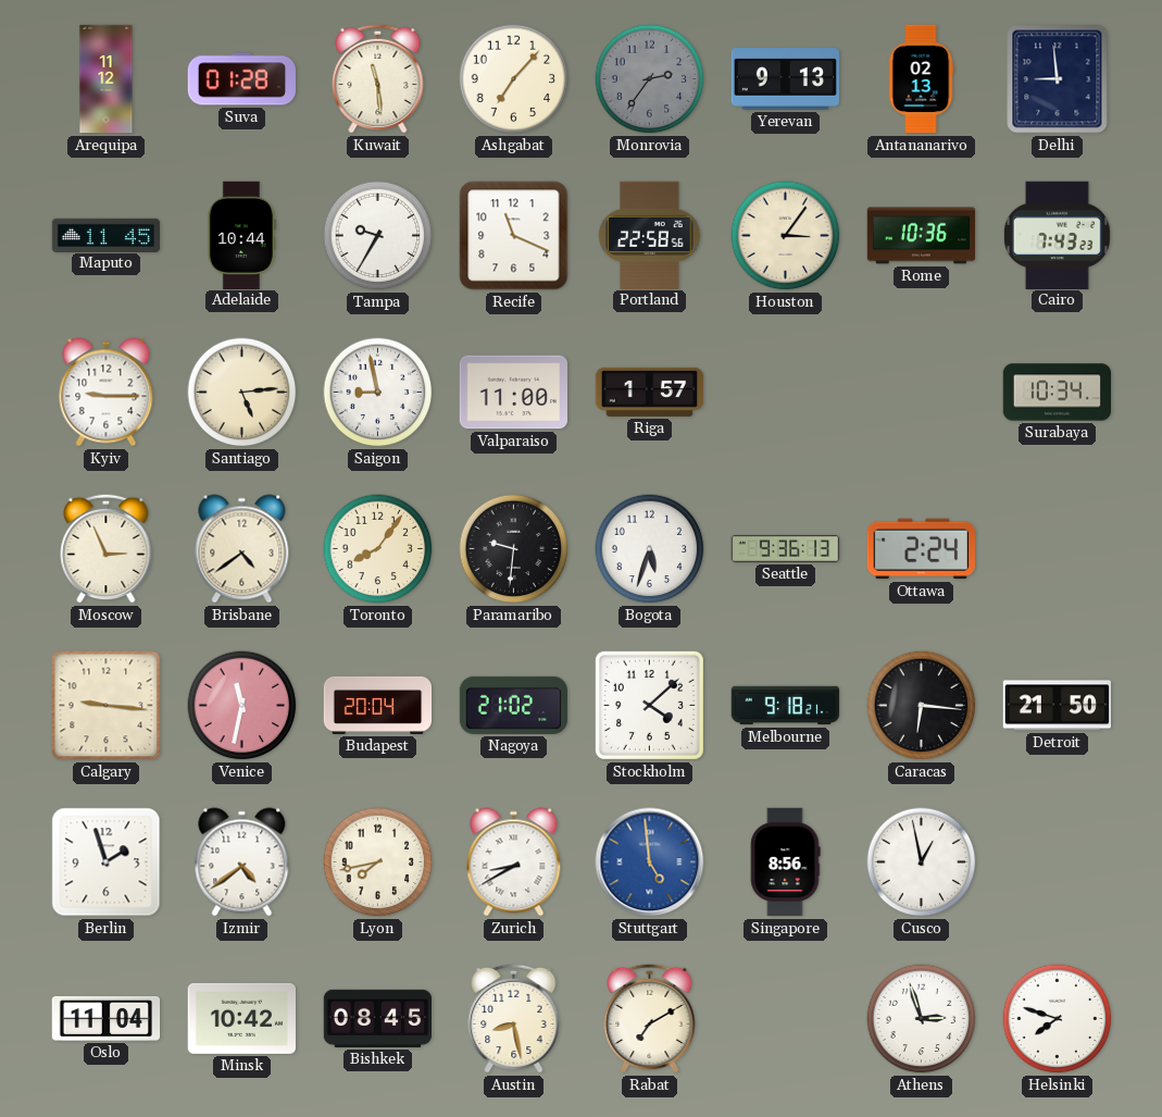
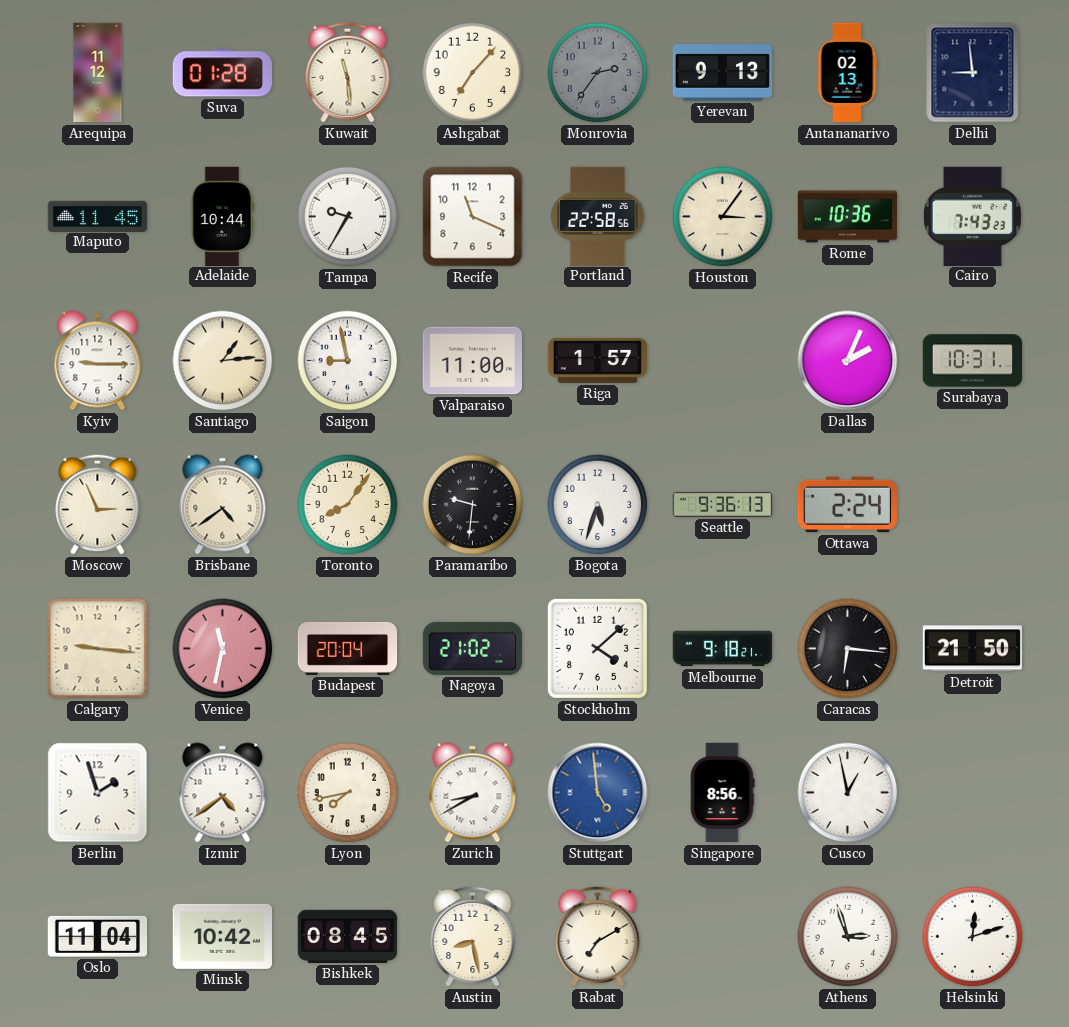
Santiago: 5:14 -> 1:14
Dallas: none -> 2:04
Surabaya: 10:34 -> 10:31
Helsinki: 7:48 -> 12:12
